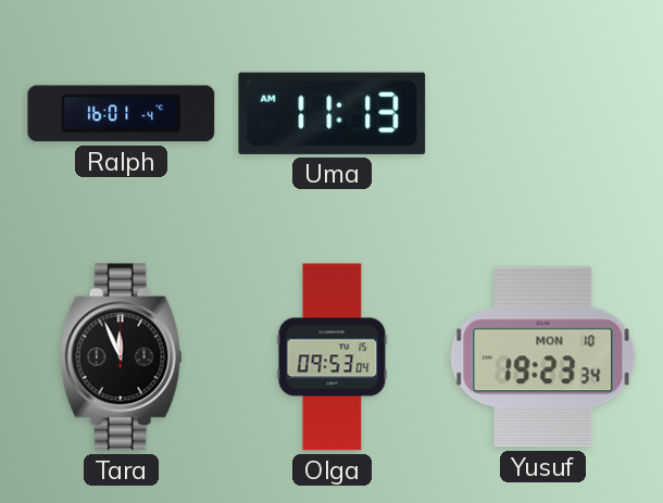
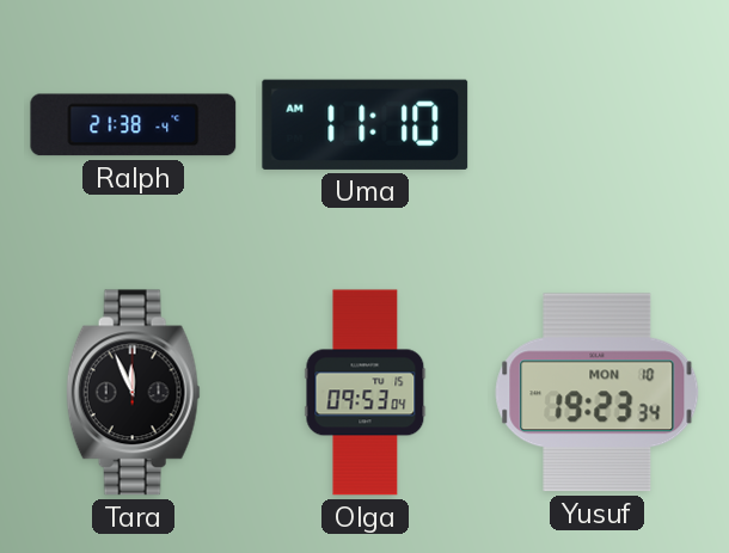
Ralph: 16:01 -> 21:38
Uma: 11:13 -> 11:10
